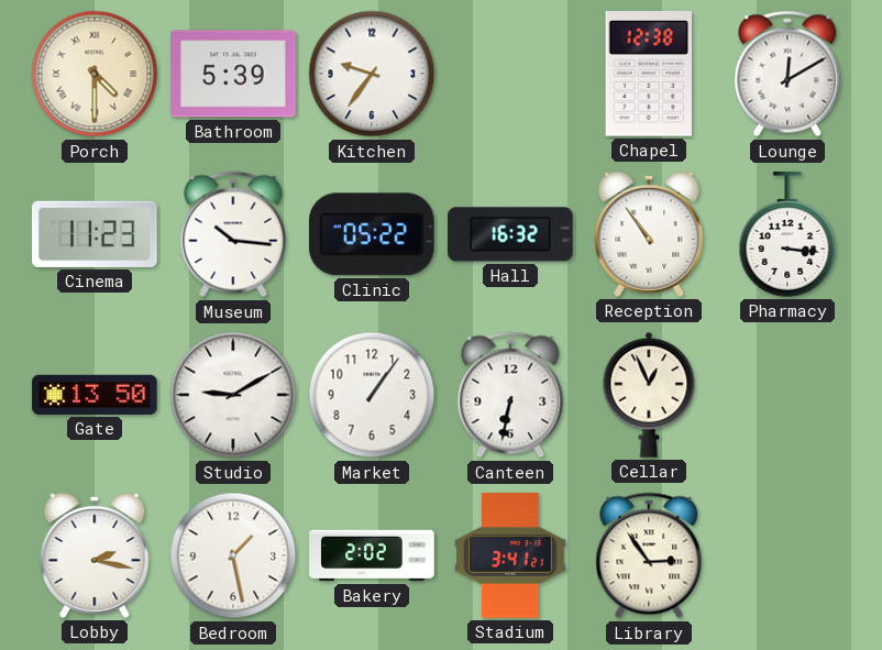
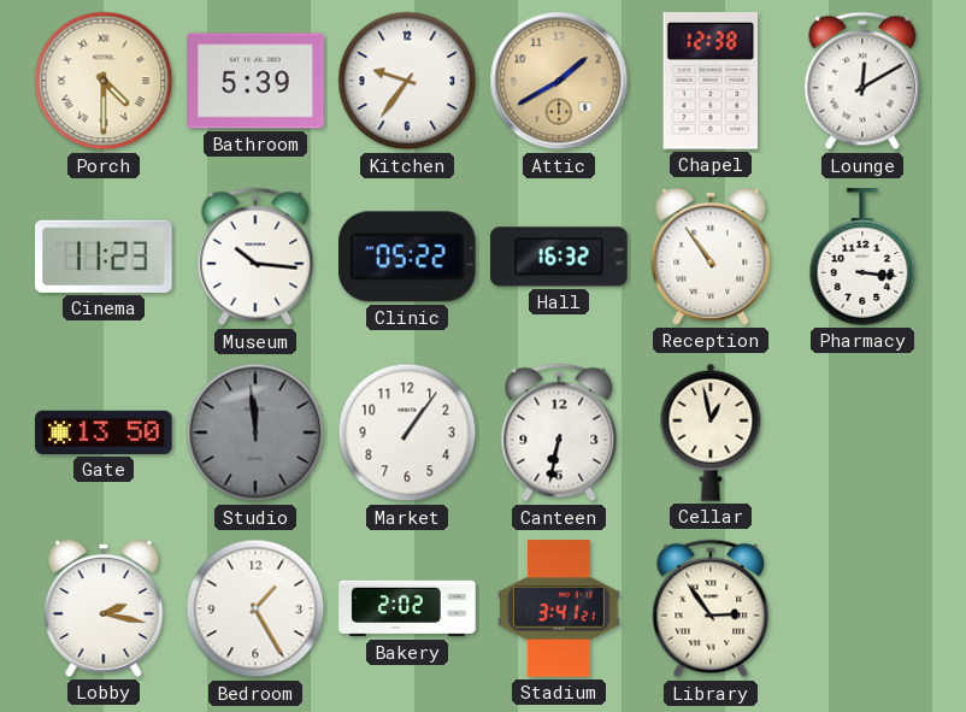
Attic: none -> 1:40
Studio: 9:10 -> 11:59
Studio dial: white -> grey
Cellar: 12:56 -> 12:58
Bedroom: 1:28 -> 1:25
